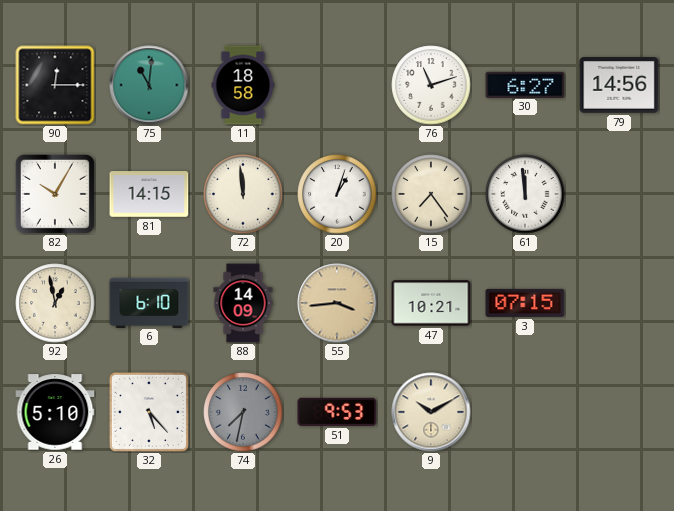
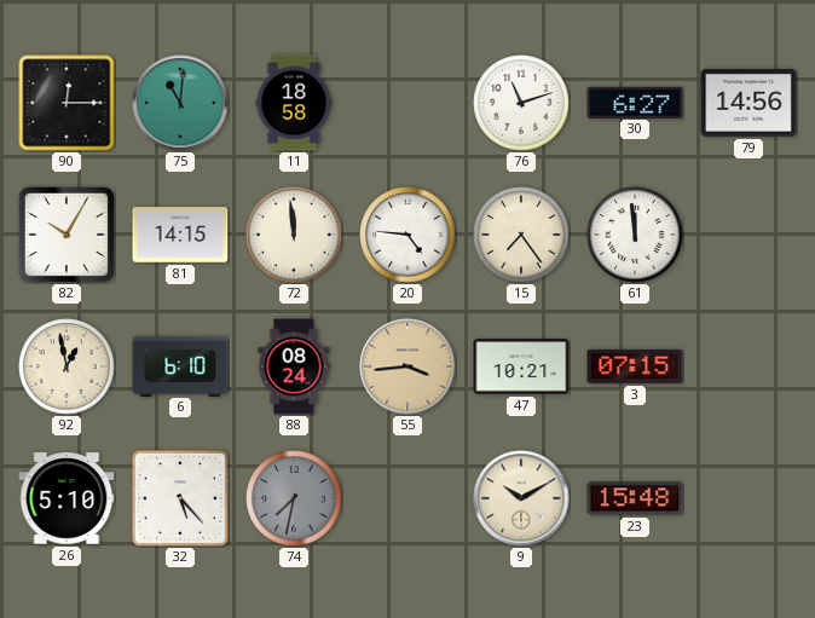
20: 1:03 -> 4:46
88: 14:09 -> 08:24
51: 9:53 -> none
23: none -> 15:48
